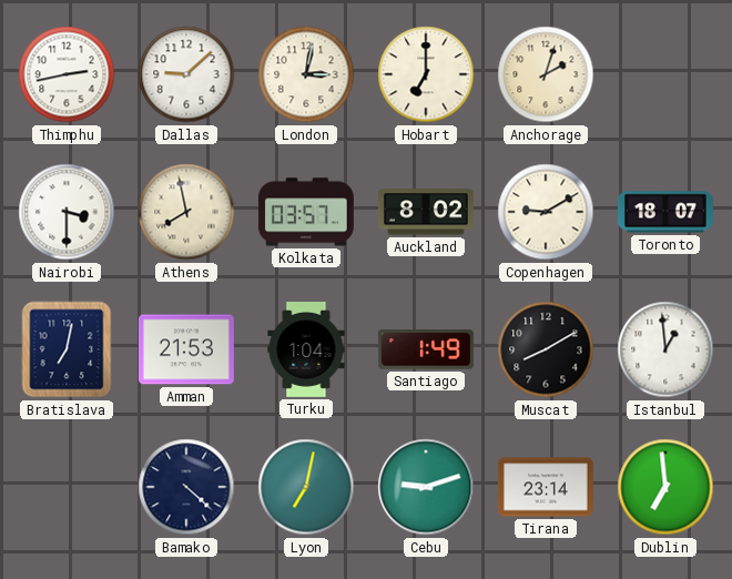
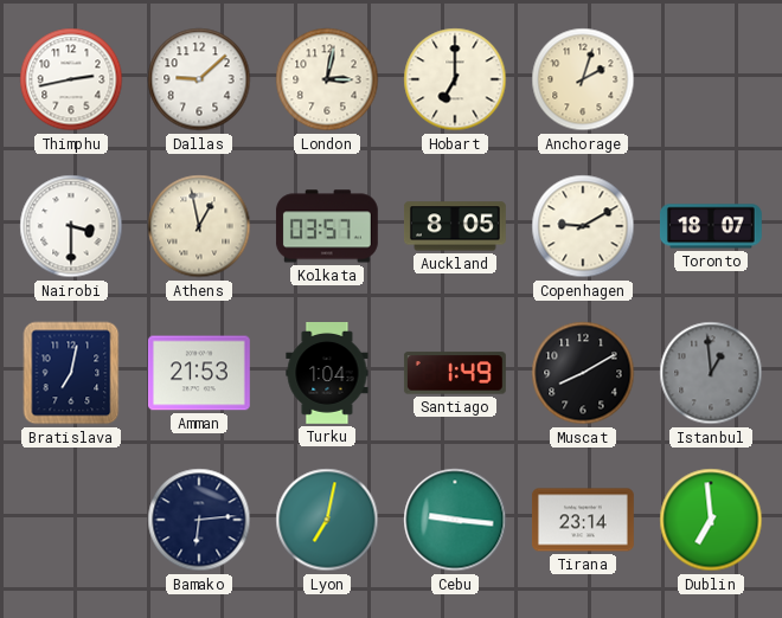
Athens: 7:58 -> 12:58
Auckland: 8:02 -> 8:05
Istanbul dial: white -> grey
Bamako: 4:22 -> 6:14
Cebu: 9:12 -> 9:16
